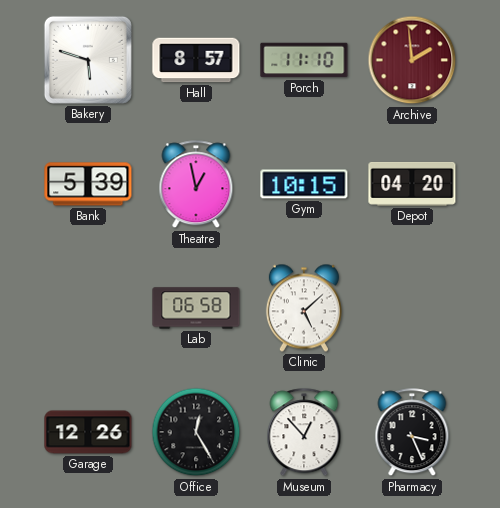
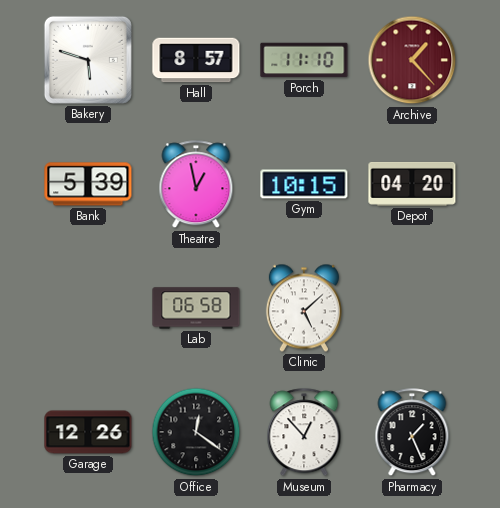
Archive: 1:59 -> 1:23
Office: 12:25 -> 12:21
Pharmacy: 3:26 -> 1:26
